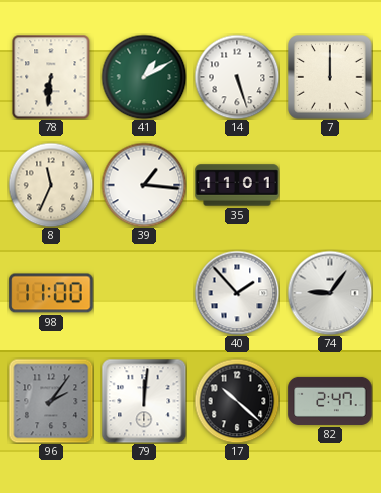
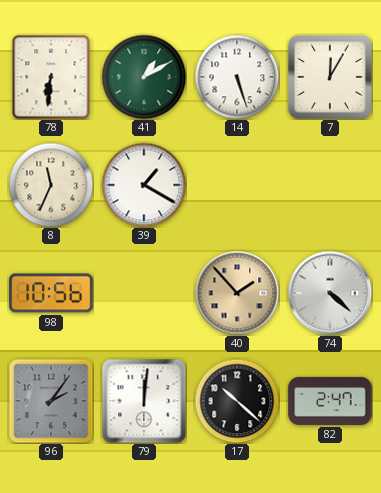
7: 12:00 -> 12:05
39: 1:16 -> 1:20
35: 11:01 -> none
98: 11:00 -> 10:56
40 dial: white -> champagne
74: 9:06 -> 4:22
